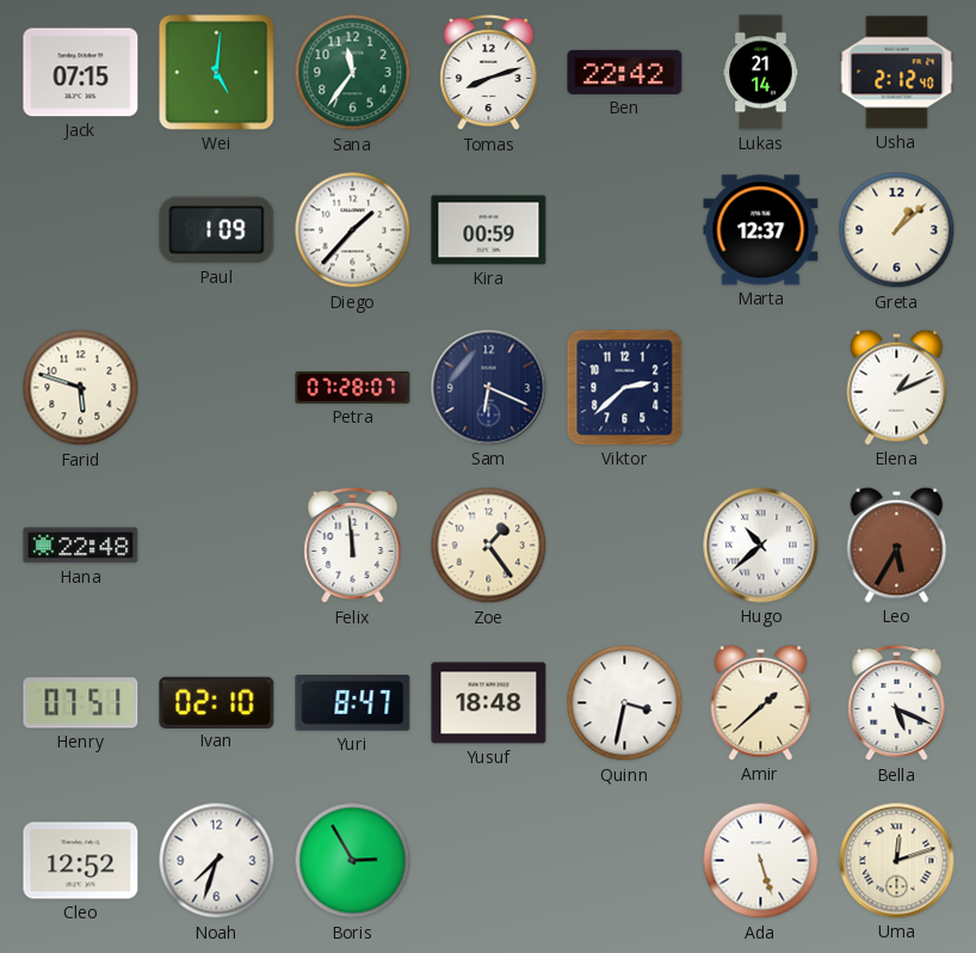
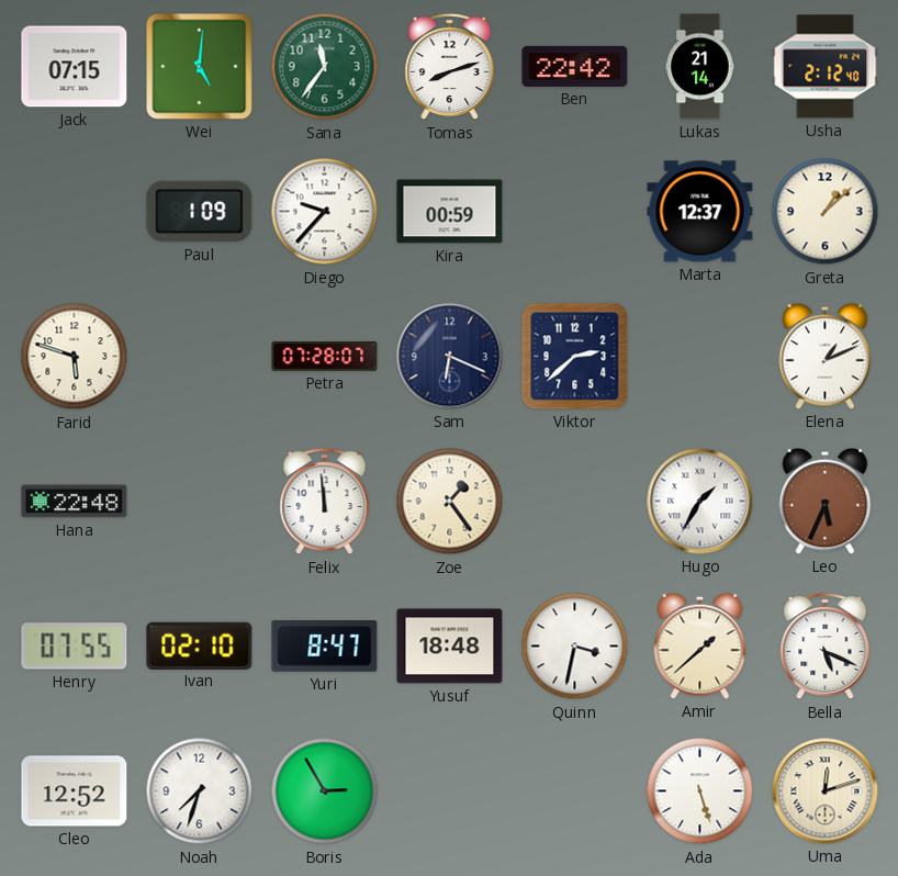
Diego: 1:37 -> 9:37
Hugo: 10:38 -> 1:35
Leo: 5:35 -> 5:34
Henry: 07:51 -> 07:55
